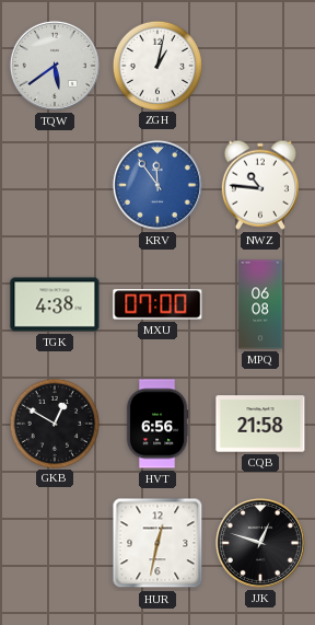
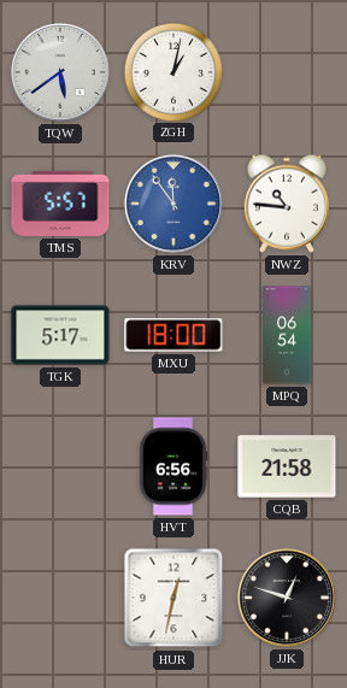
TMS: none -> 5:57
TGK: 4:38 -> 5:17
MXU: 07:00 -> 18:00
MPQ: 06:08 -> 06:54
GKB: 12:50 -> none
